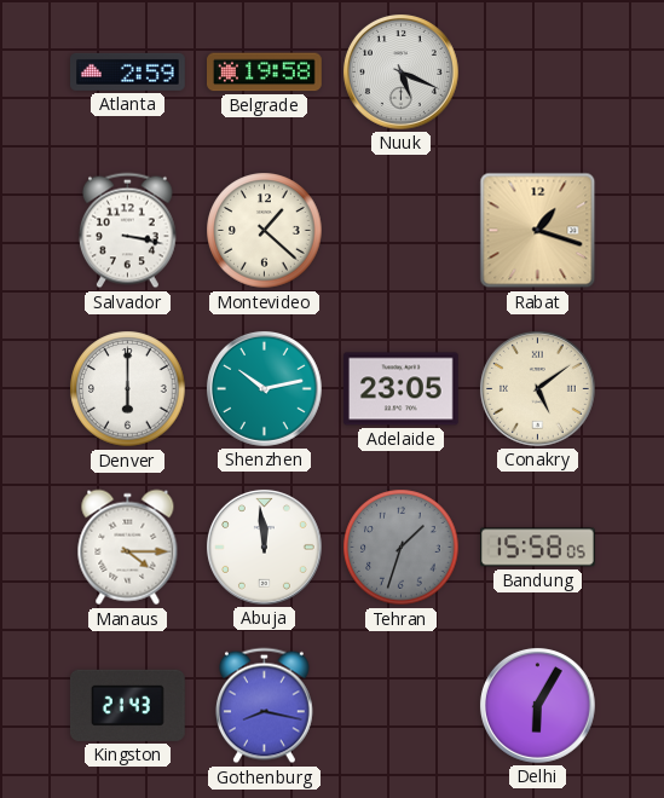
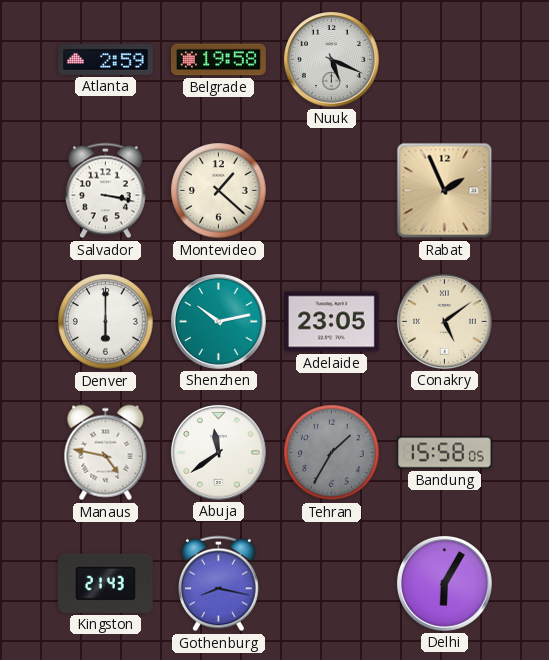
Rabat: 1:18 -> 1:56
Manaus: 4:15 -> 4:47
Abuja: 11:59 -> 11:39
Tehran: 1:33 -> 1:35
